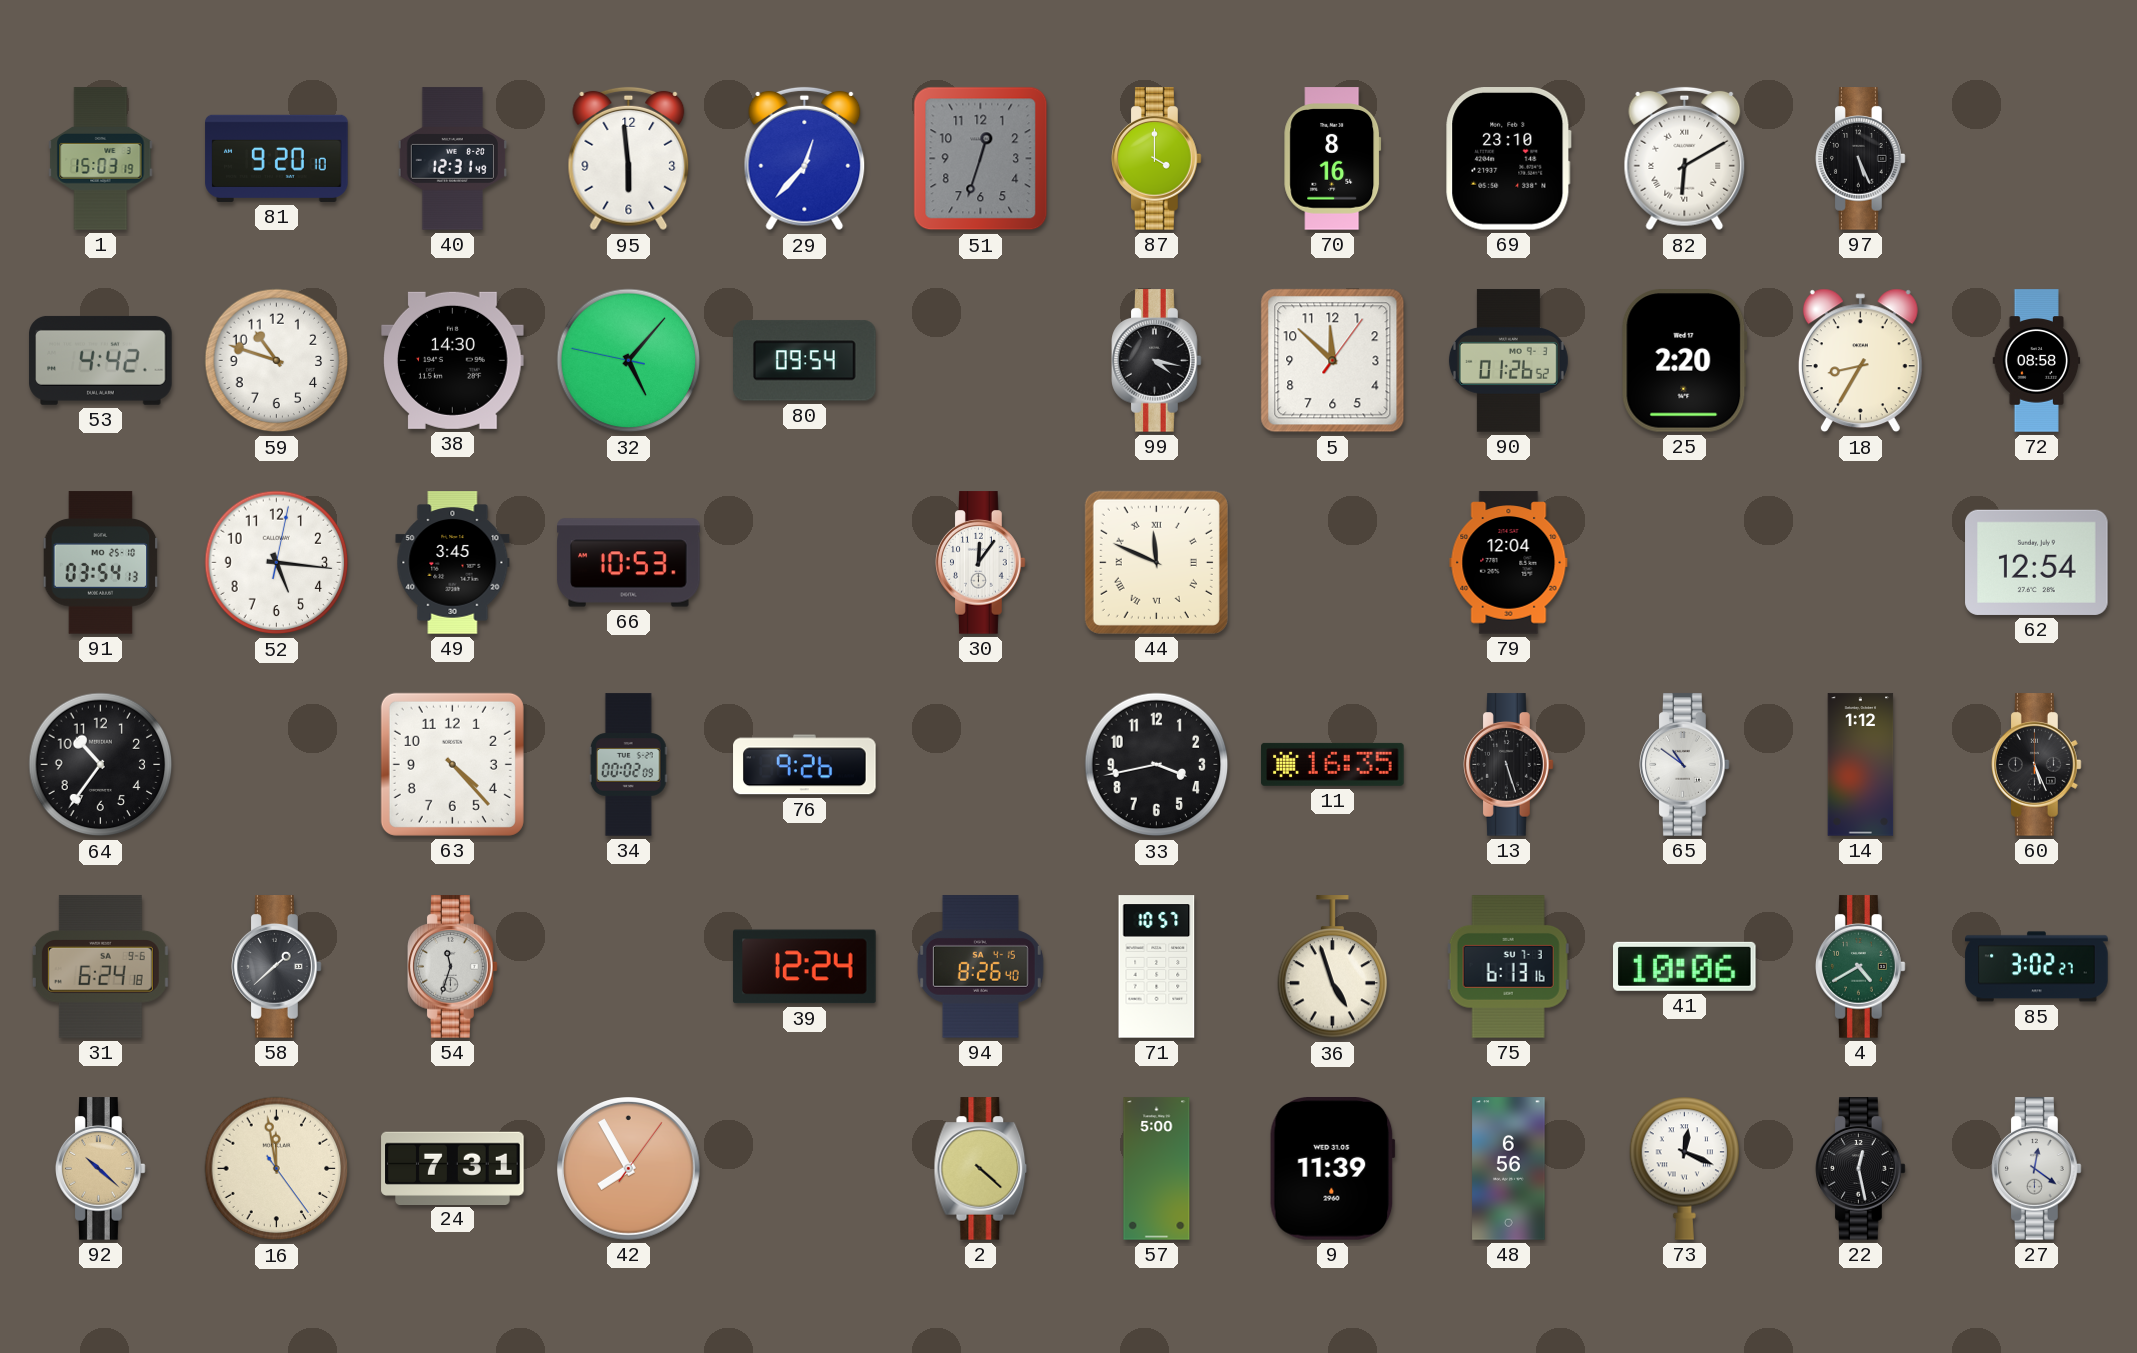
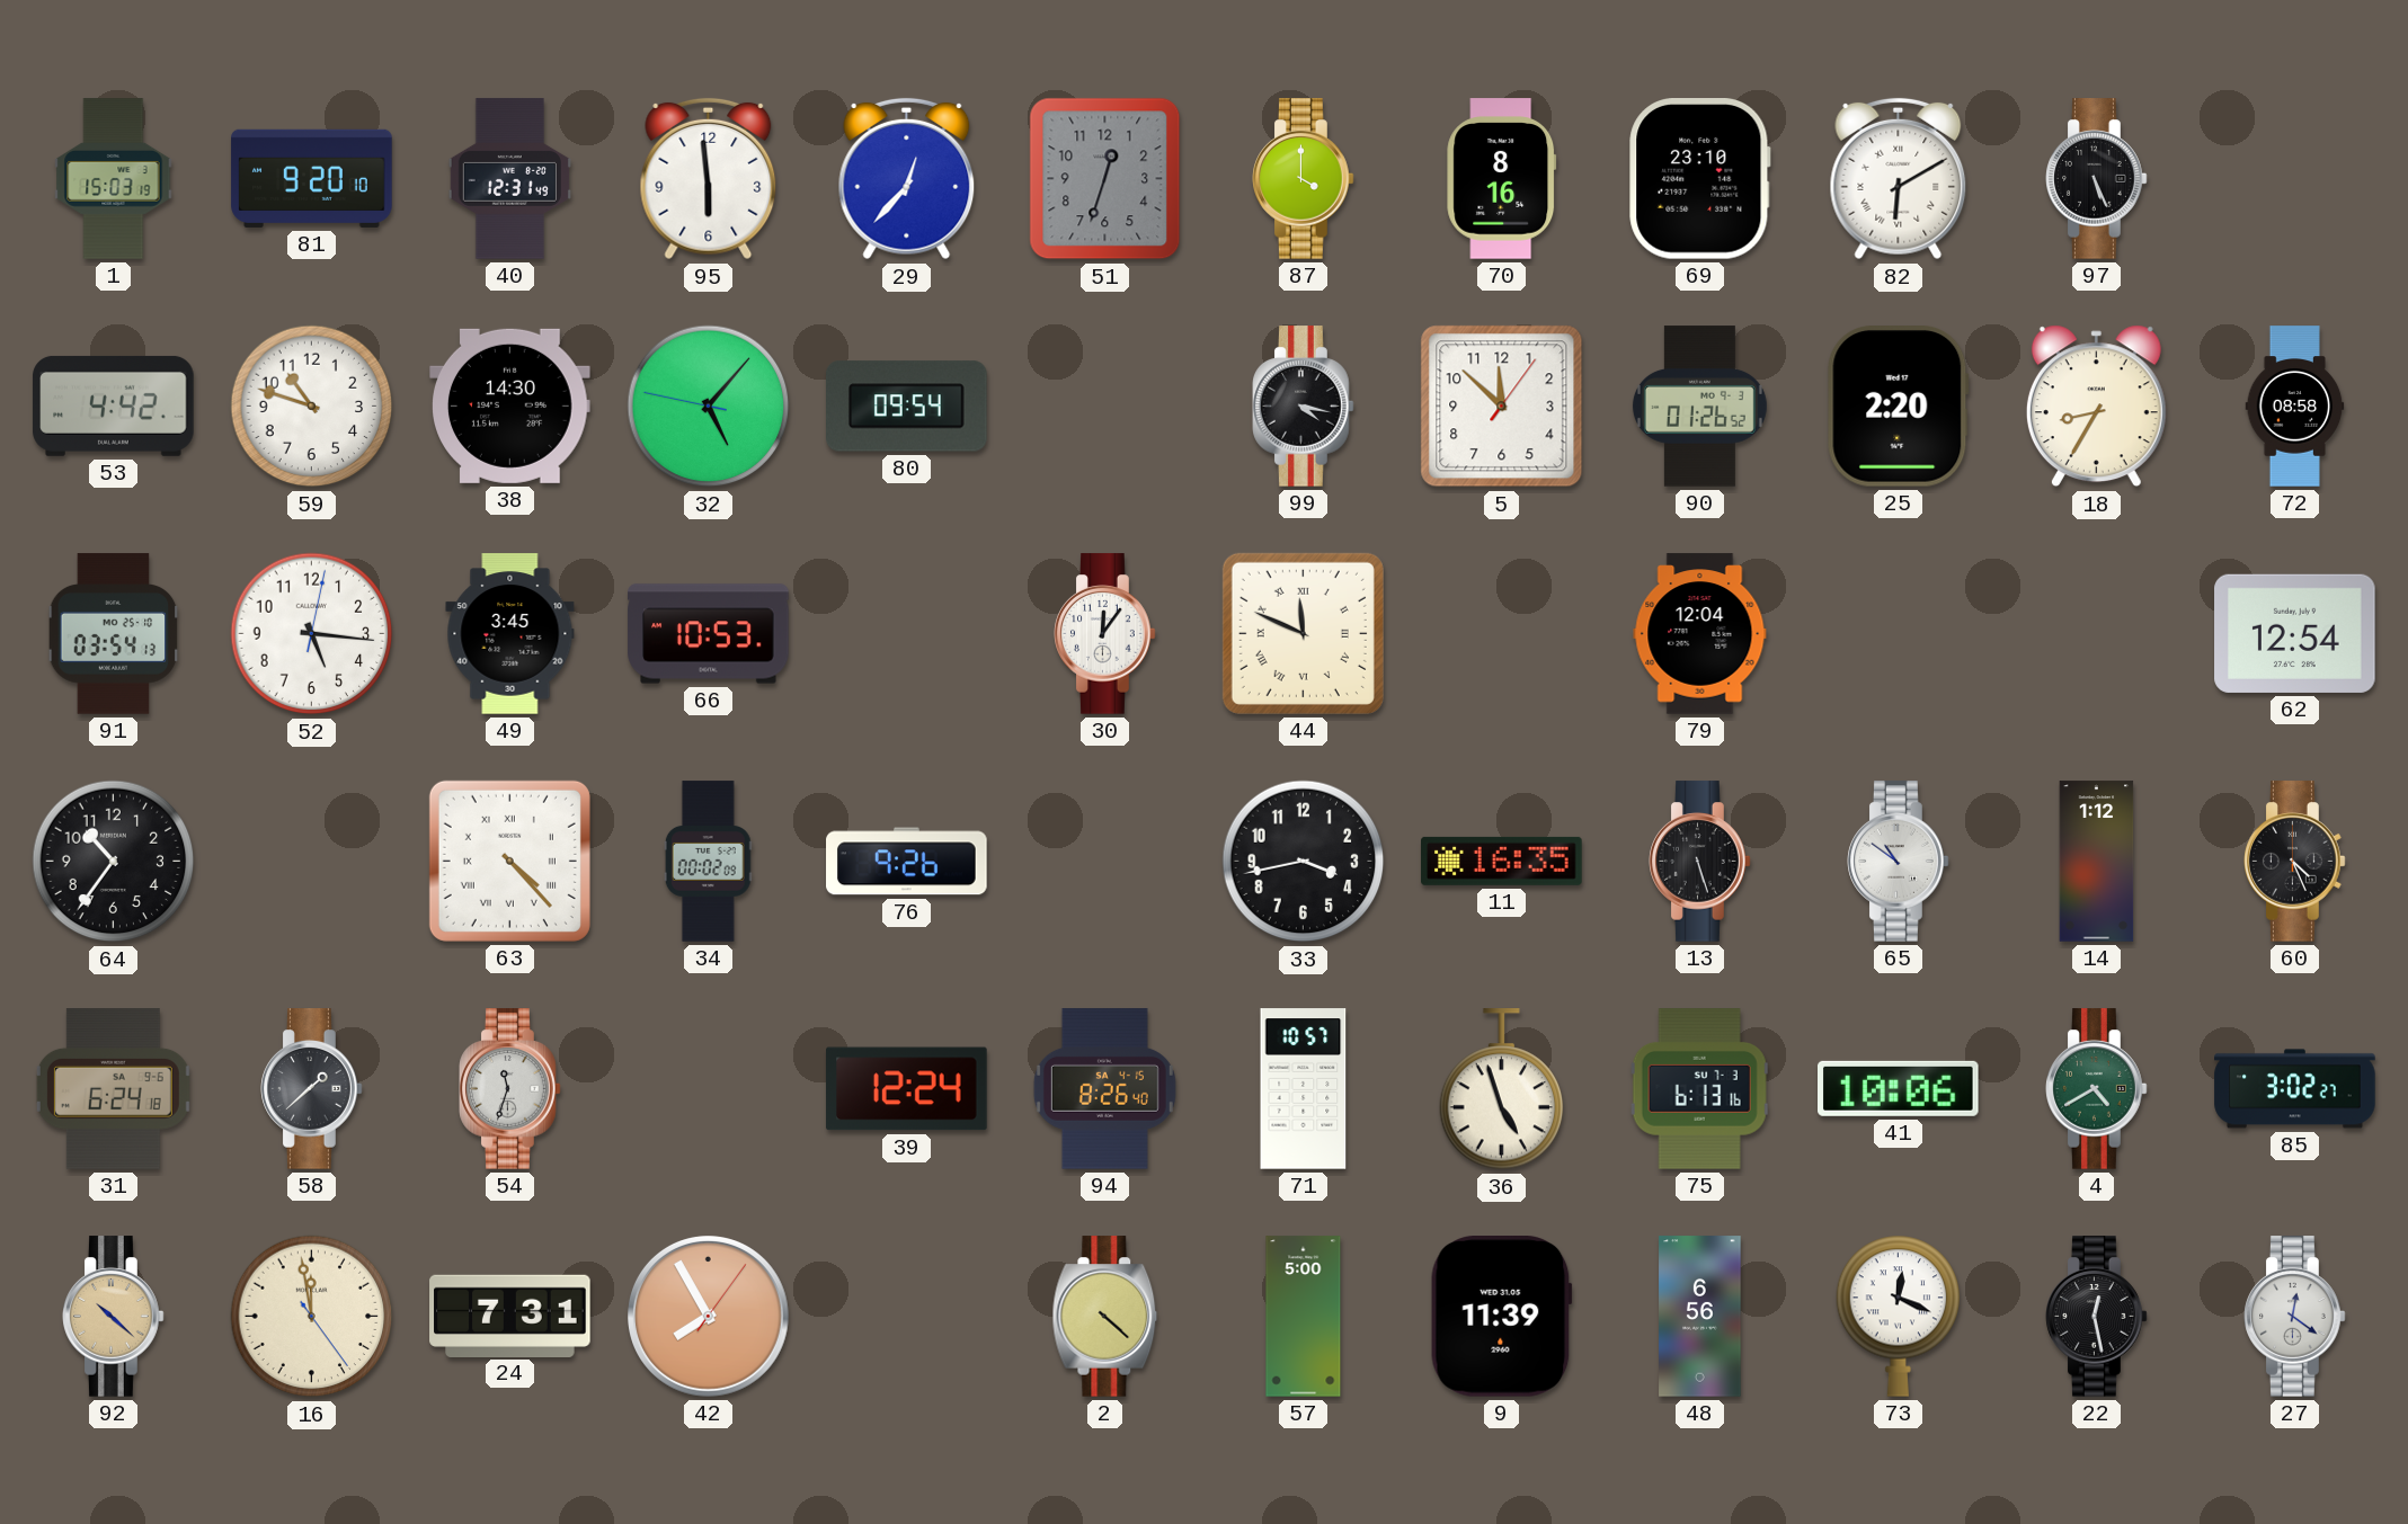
63 numerals: Arabic -> Roman
60: 5:26 -> 4:26
